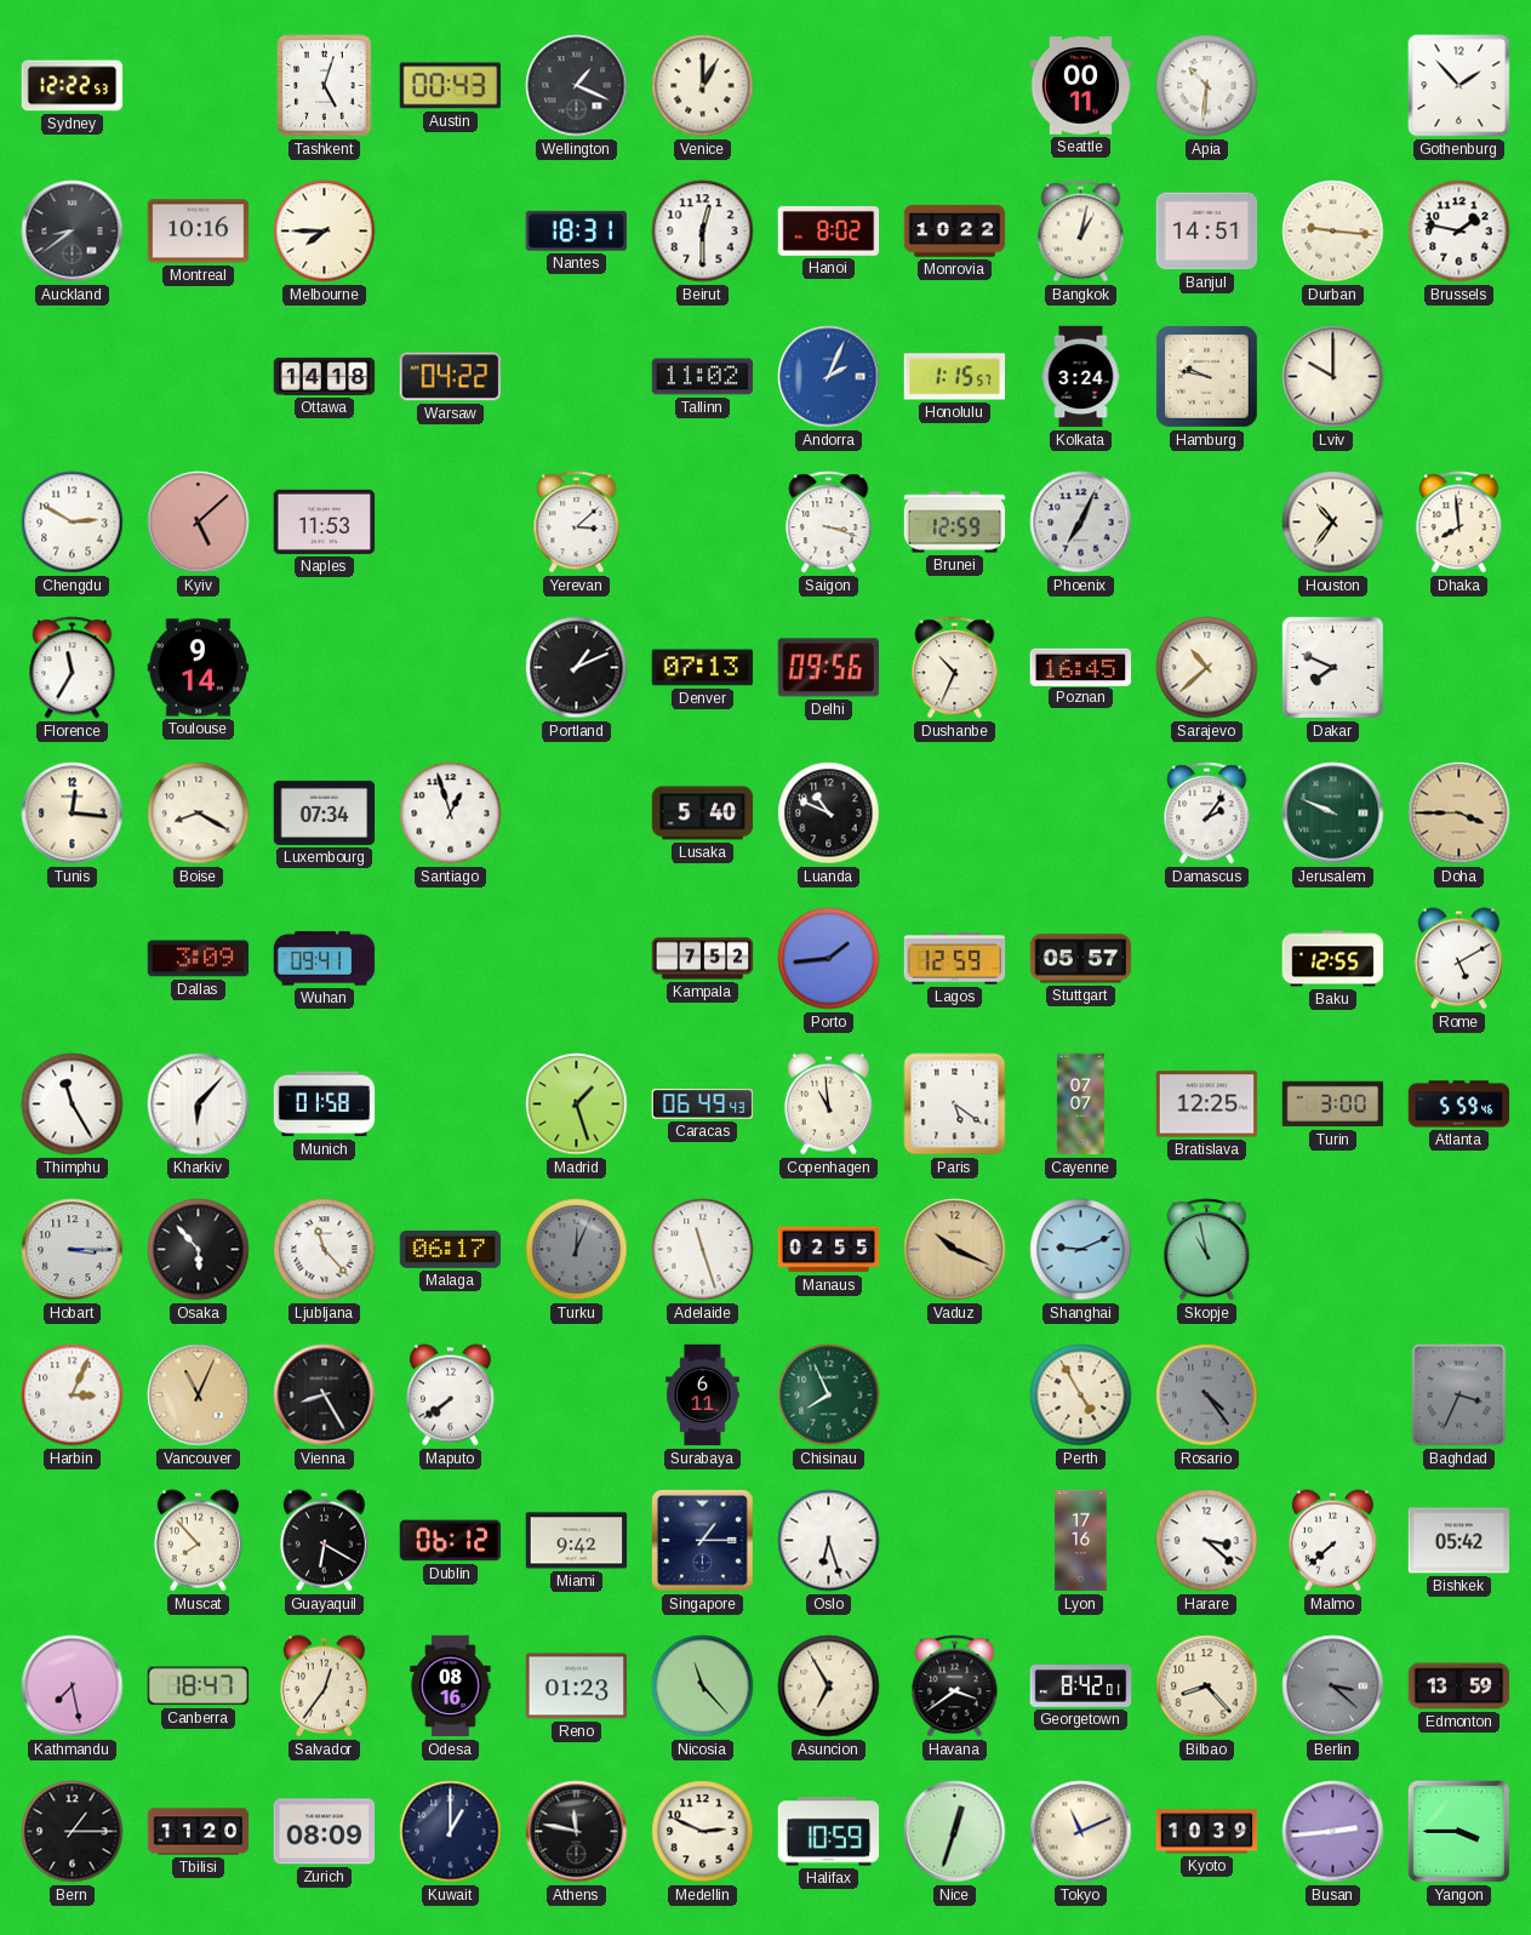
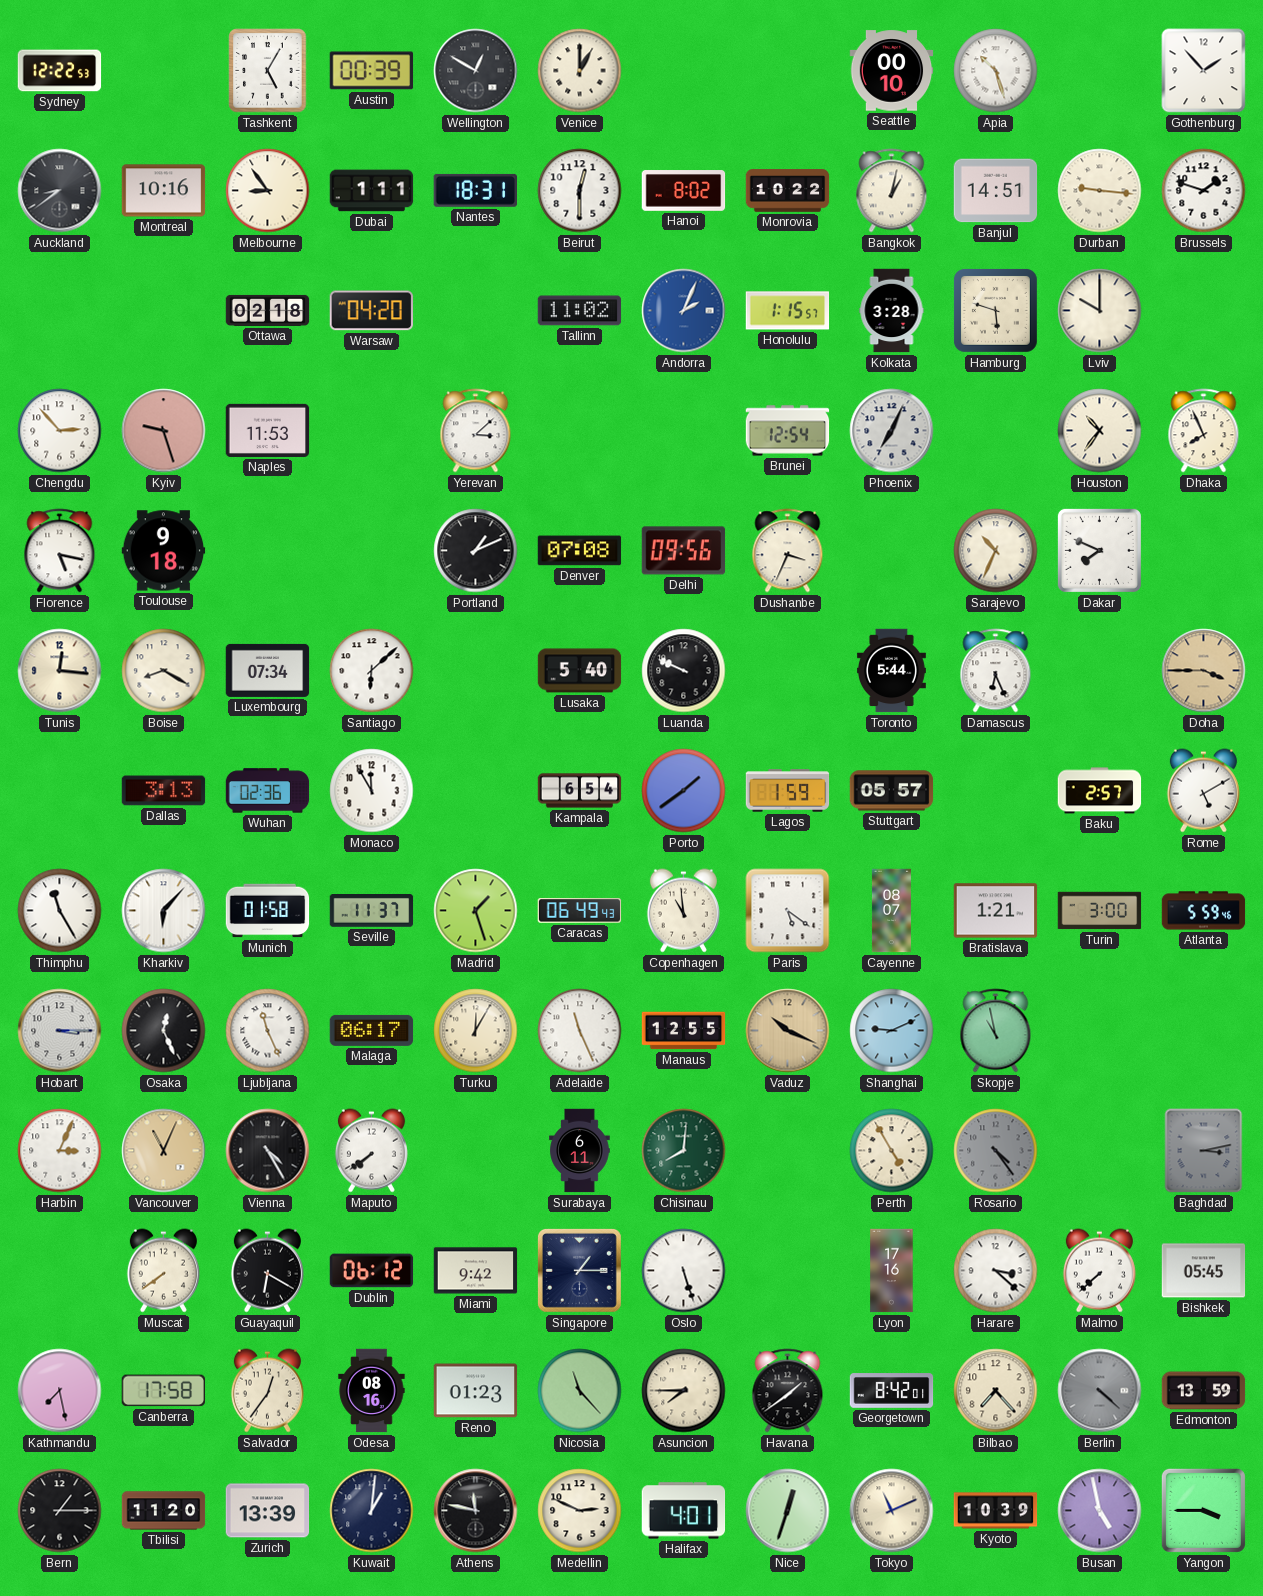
Tashkent: 5:03 -> 5:05
Austin: 00:43 -> 00:39
Wellington: 1:19 -> 12:50
Seattle: 00:11 -> 00:10
Apia: 10:31 -> 10:27
Melbourne: 7:45 -> 8:54
Dubai: none -> 1:11
Brussels: 1:47 -> 1:48
Ottawa: 14:18 -> 02:18
Warsaw: 04:22 -> 04:20
Kolkata: 3:24 -> 3:28
Hamburg: 9:47 -> 5:48
Chengdu: 2:50 -> 2:53
Kyiv: 5:08 -> 9:27
Saigon: 3:18 -> none
Brunei: 12:59 -> 12:54
Dhaka: 7:59 -> 7:56
Florence: 11:35 -> 5:17
Toulouse: 9:14 -> 9:18
Denver: 07:13 -> 07:08
Dushanbe: 10:34 -> 3:34
Poznan: 16:45 -> none
Sarajevo: 10:38 -> 10:34
Santiago: 12:57 -> 6:08
Luanda: 10:49 -> 9:49
Toronto: none -> 5:44
Damascus: 2:06 -> 6:26
Jerusalem: 9:49 -> none
Dallas: 3:09 -> 3:13
Wuhan: 09:41 -> 02:36
Monaco: none -> 11:55
Kampala: 7:52 -> 6:54
Porto: 1:44 -> 1:39
Lagos: 12:59 -> 1:59
Baku: 12:55 -> 2:57
Seville: none -> 11:37
Cayenne: 07:07 -> 08:07
Bratislava: 12:25 -> 1:21
Osaka: 5:53 -> 12:26
Ljubljana: 11:23 -> 11:26
Turku: 12:04 -> 12:05
Turku dial: grey -> cream
Adelaide: 11:27 -> 11:26
Manaus: 02:55 -> 12:55
Vienna: 8:25 -> 4:25
Chisinau: 7:56 -> 8:01
Baghdad: 3:34 -> 3:13
Muscat: 7:53 -> 7:39
Oslo: 6:27 -> 5:27
Bishkek: 05:42 -> 05:45
Canberra: 18:47 -> 17:58
Asuncion: 6:55 -> 7:45
Havana: 3:39 -> 1:39
Bilbao: 8:23 -> 7:23
Berlin: 3:22 -> 4:22
Zurich: 08:09 -> 13:39
Kuwait: 1:00 -> 1:01
Halifax: 10:59 -> 4:01
Busan: 2:44 -> 4:58
